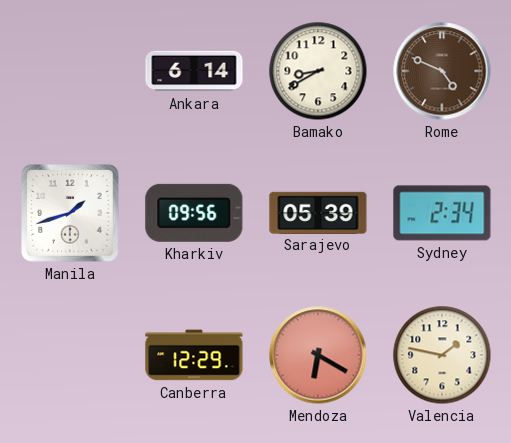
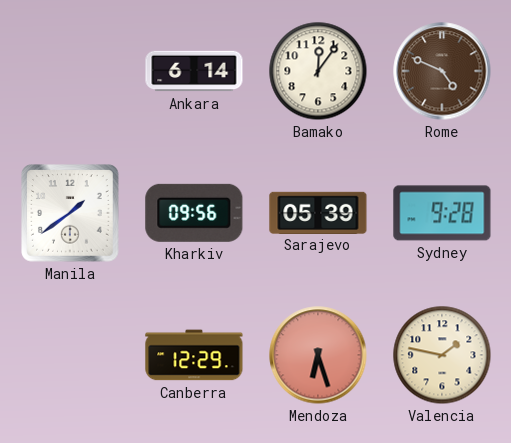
Bamako: 8:40 -> 12:06
Manila: 1:42 -> 1:39
Sydney: 2:34 -> 9:28
Mendoza: 6:20 -> 6:27
